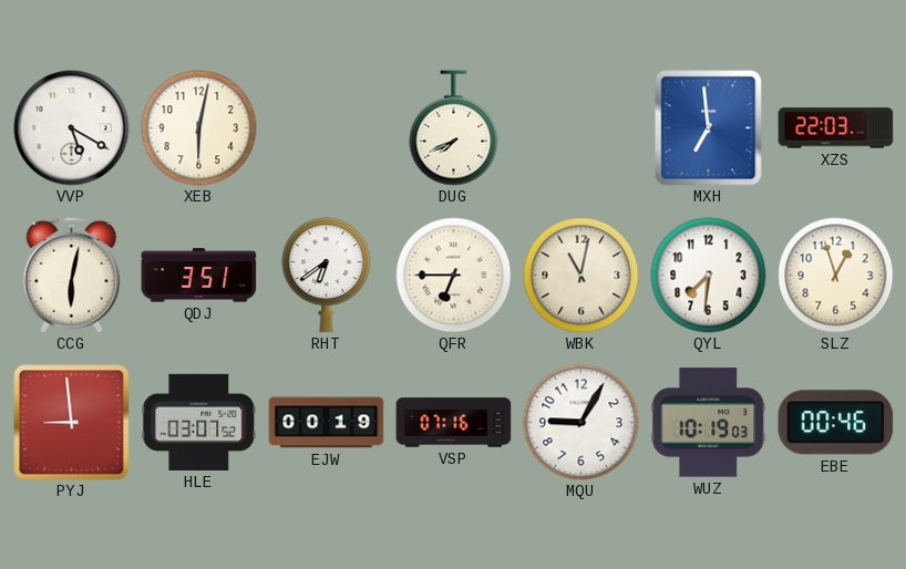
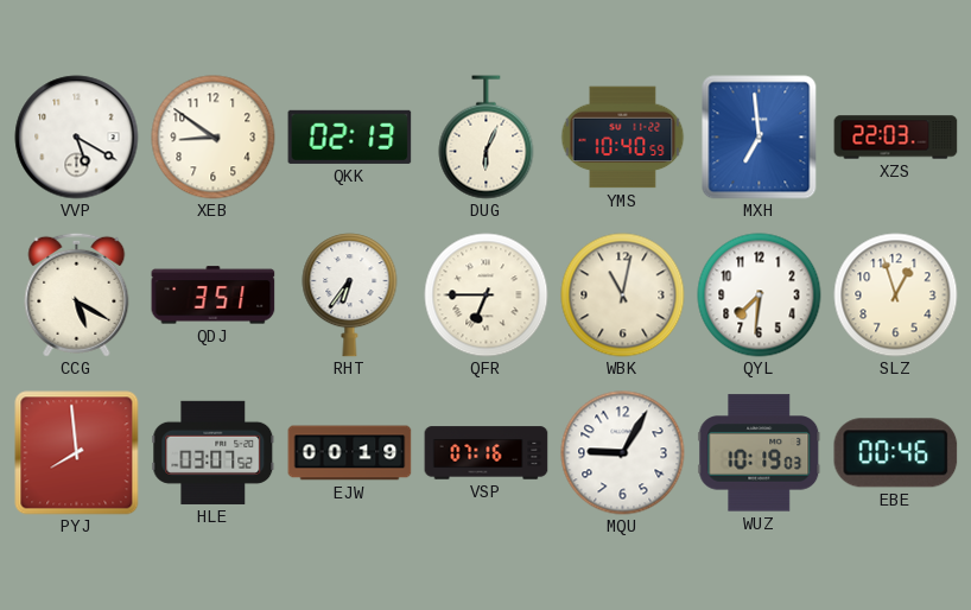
XEB: 6:02 -> 8:51
QKK: none -> 02:13
DUG: 7:41 -> 6:04
YMS: none -> 10:40
CCG: 6:02 -> 5:20
RHT: 6:39 -> 6:36
PYJ: 8:59 -> 7:59
